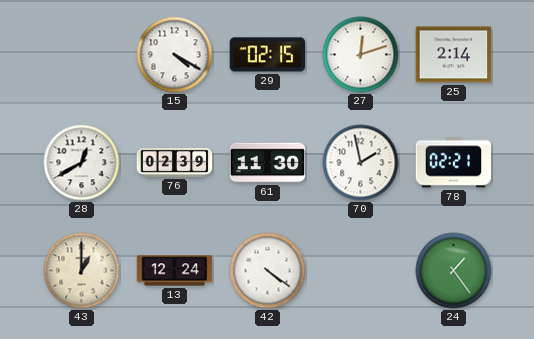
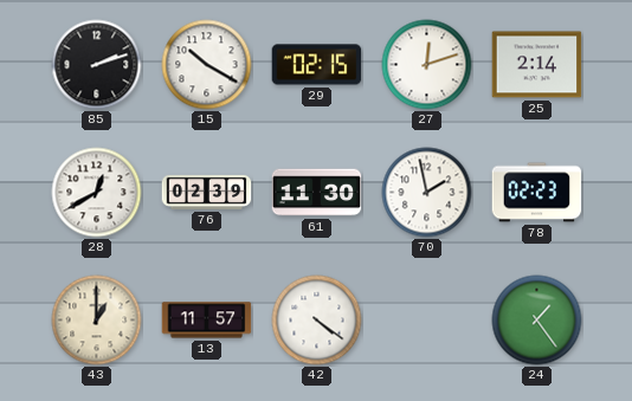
85: none -> 2:12
15: 4:20 -> 10:20
78: 02:21 -> 02:23
13: 12:24 -> 11:57
